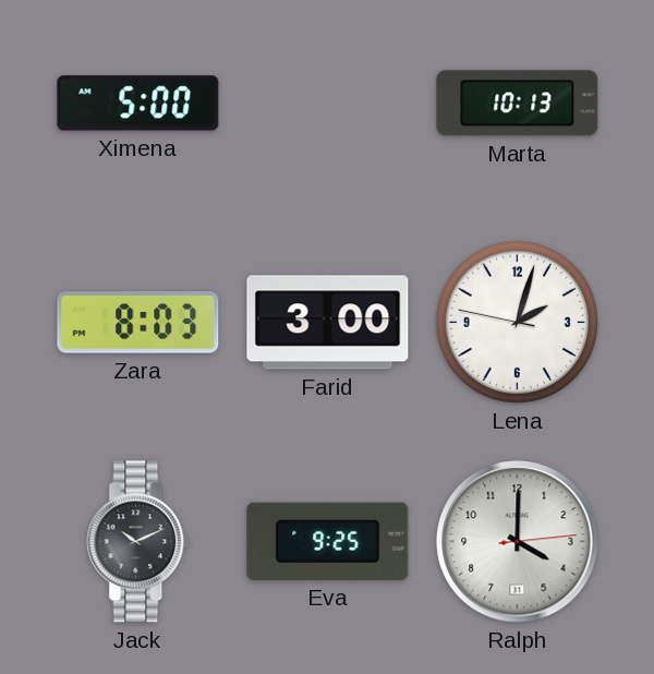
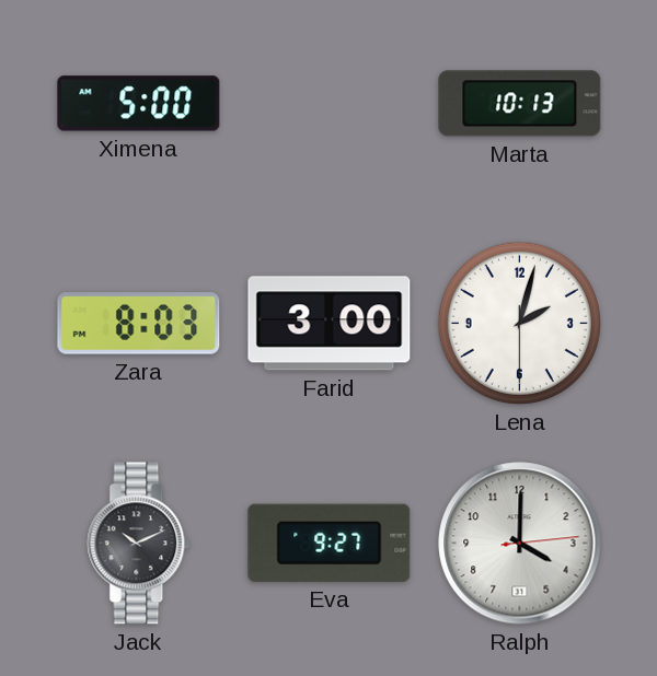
Lena: 2:02:47 -> 2:02:30
Eva: 9:25 -> 9:27
